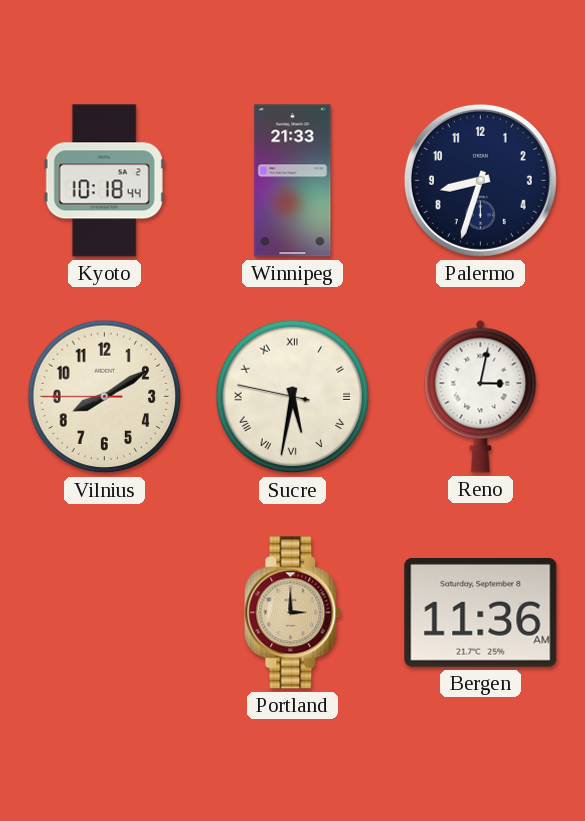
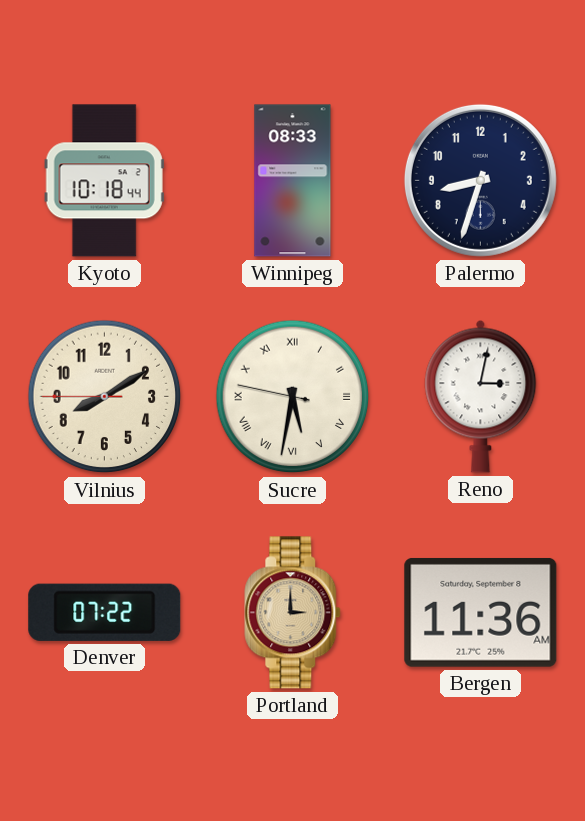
Winnipeg: 21:33 -> 08:33
Denver: none -> 07:22
